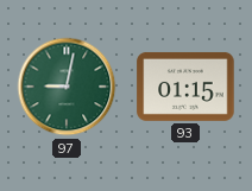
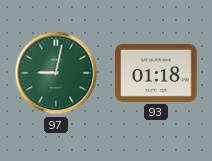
93: 01:15 -> 01:18
